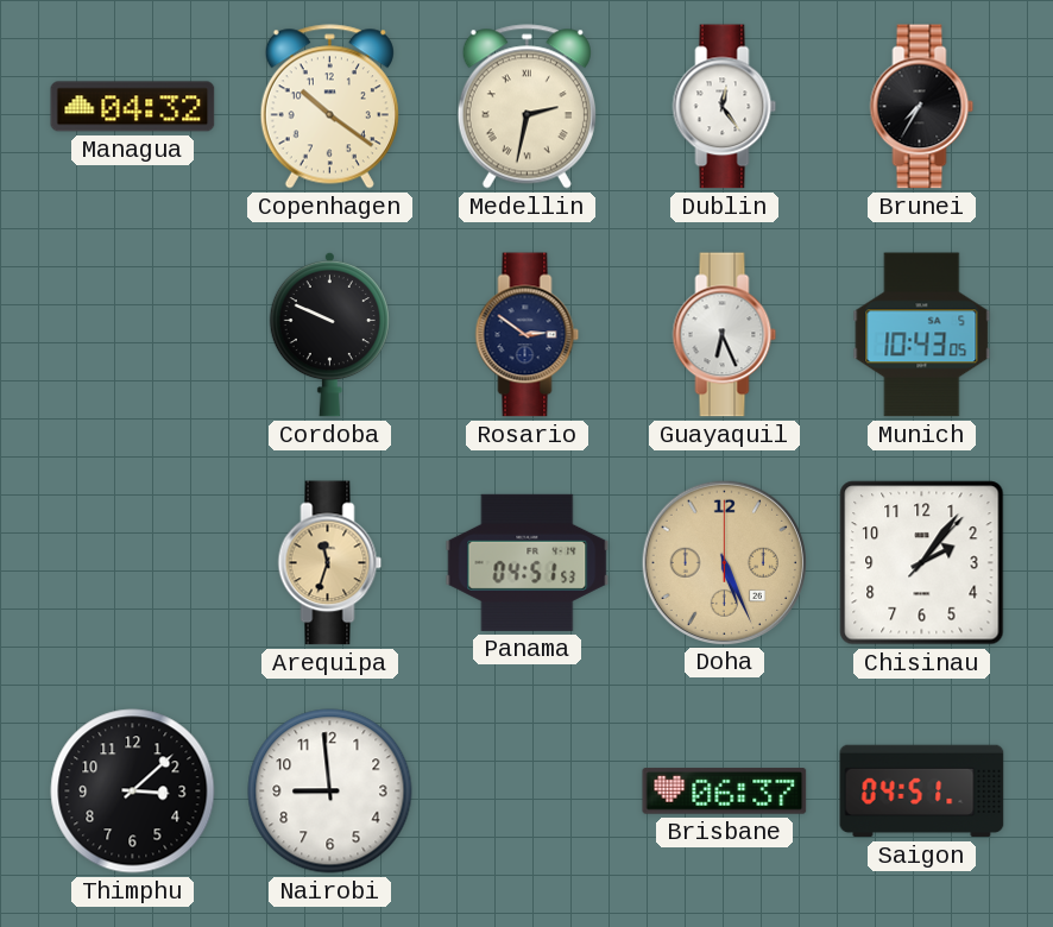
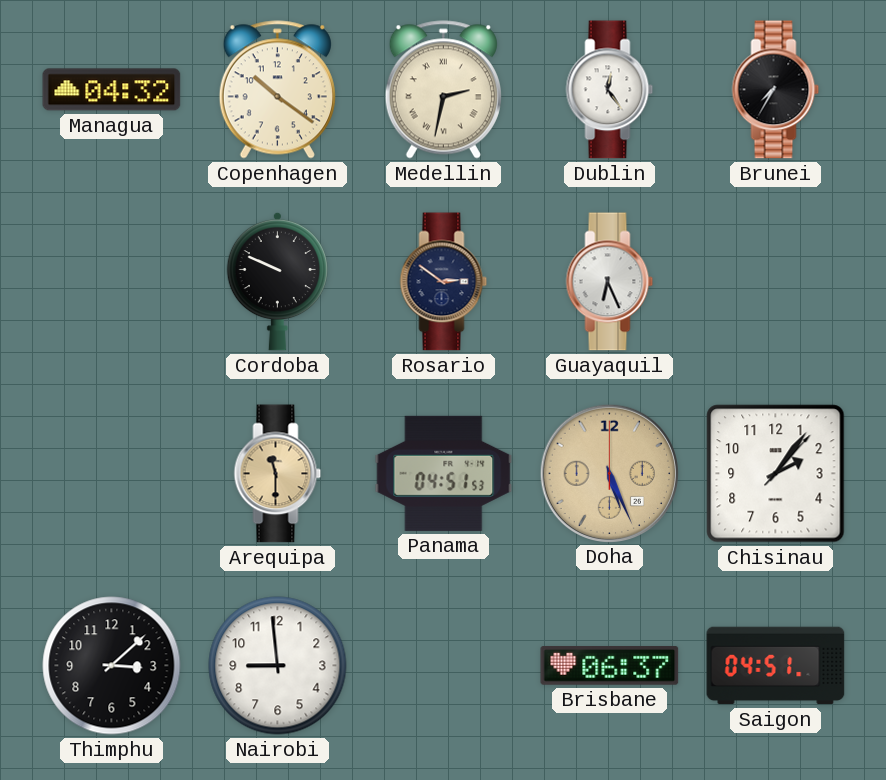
Munich: 10:43 -> none
Arequipa: 11:33 -> 11:30
